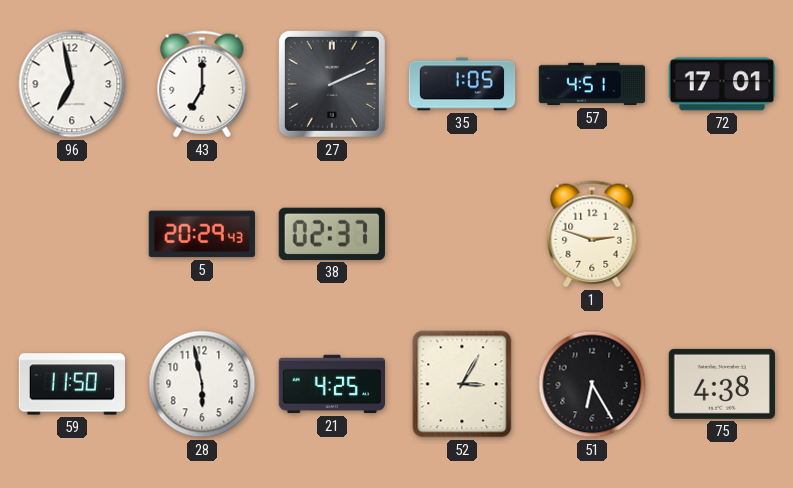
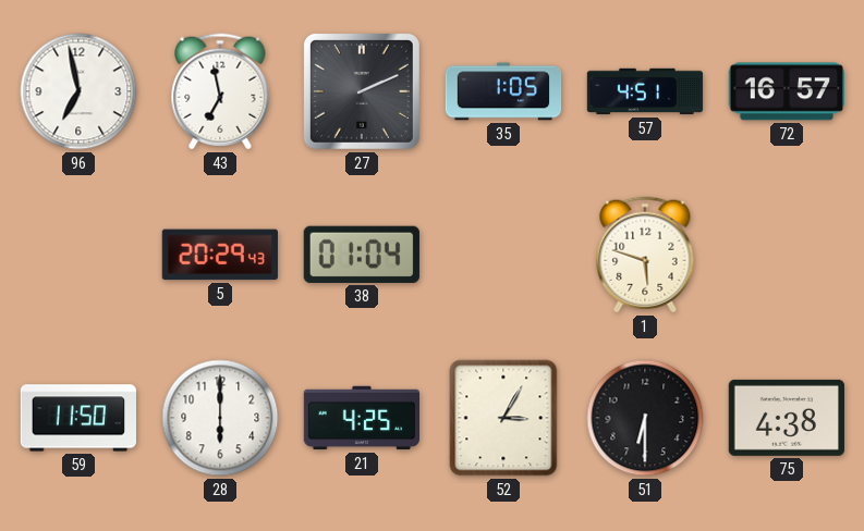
43: 7:00 -> 6:58
72: 17:01 -> 16:57
38: 02:37 -> 01:04
1: 2:48 -> 5:48
28: 5:58 -> 6:00
51: 6:25 -> 6:30
